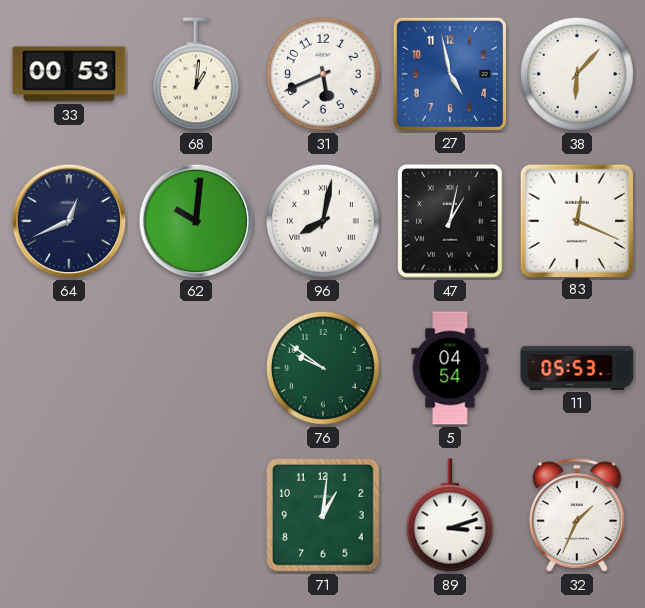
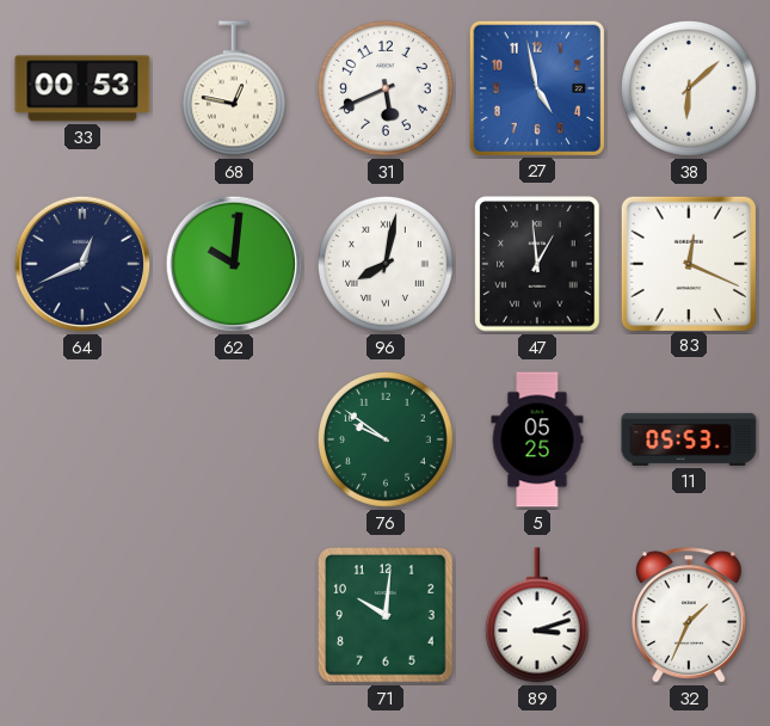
68: 1:01 -> 12:47
38: 6:07 -> 6:08
47: 1:02 -> 12:59
5: 04:54 -> 05:25
71: 1:01 -> 10:01
